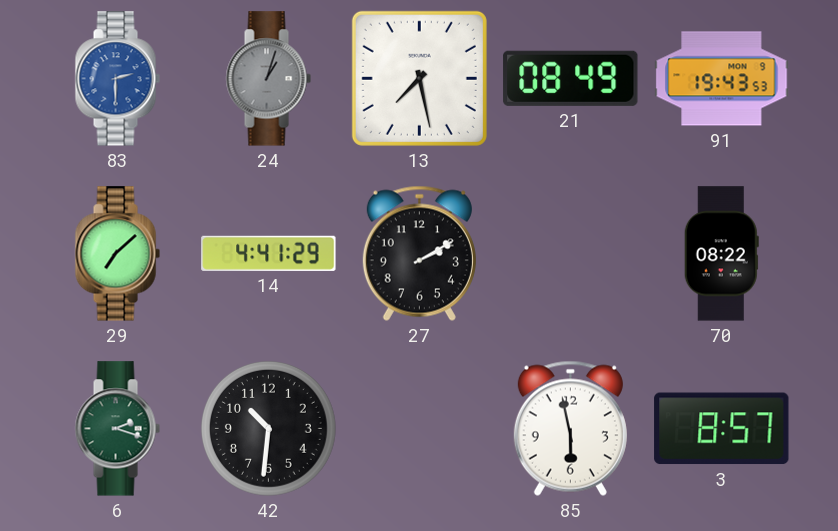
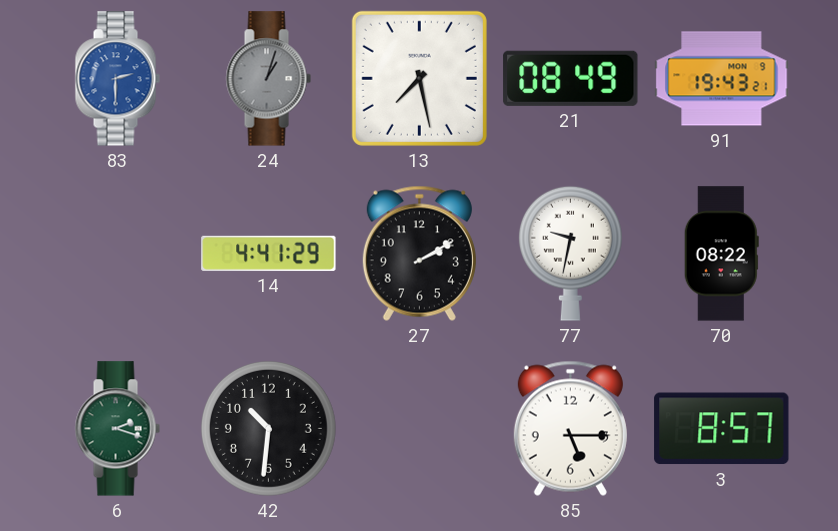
91: 19:43:53 -> 19:43:21
29: 7:08 -> none
77: none -> 9:32
85: 5:58 -> 5:15
